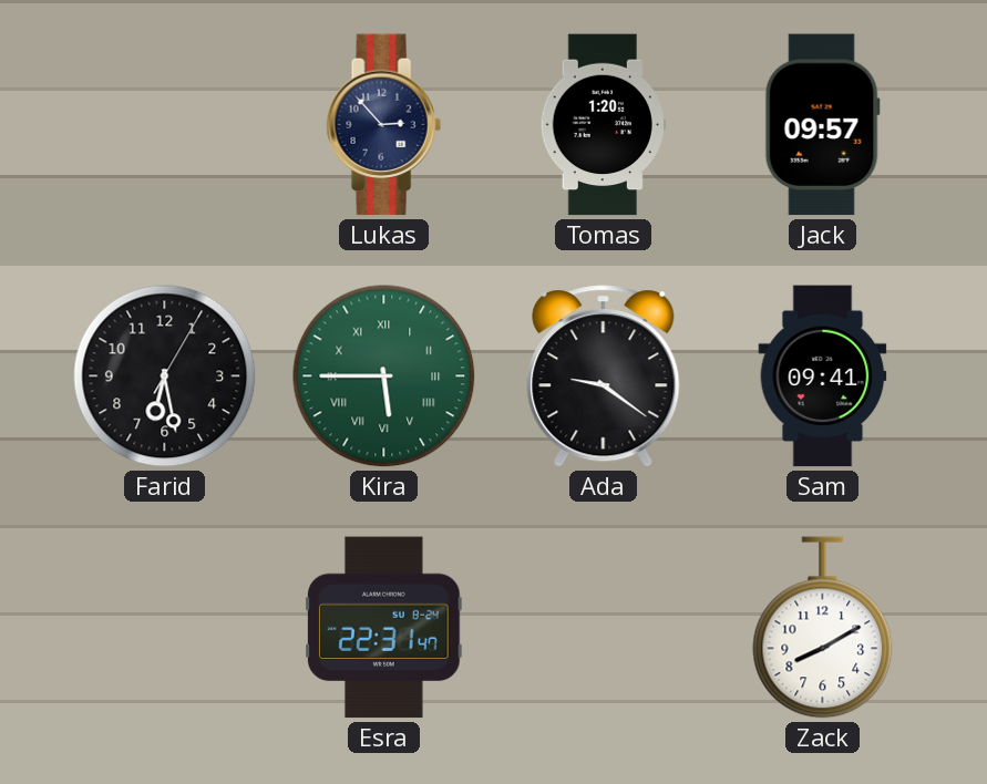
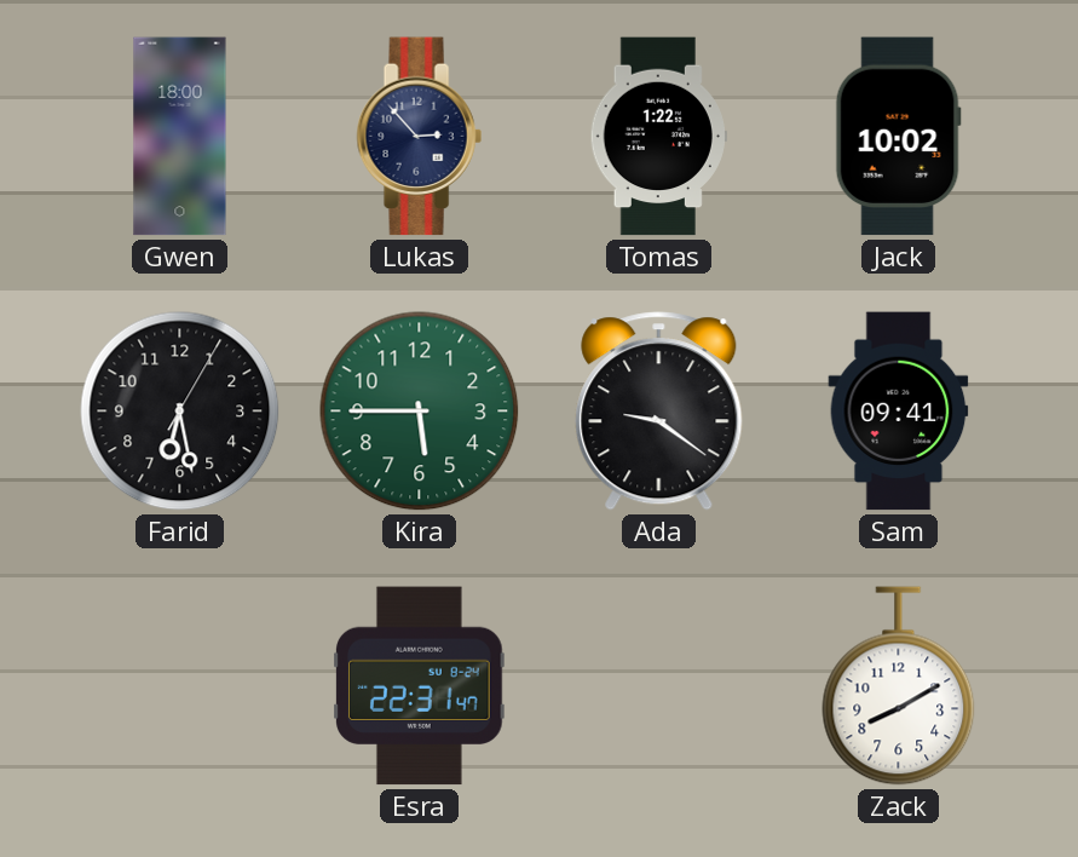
Gwen: none -> 18:00
Tomas: 1:20 -> 1:22
Jack: 09:57 -> 10:02
Kira numerals: Roman -> Arabic
